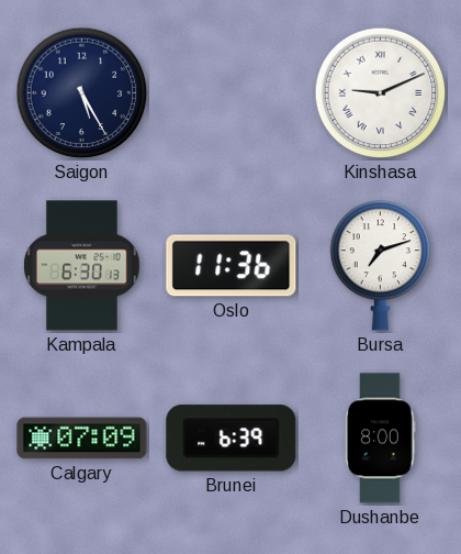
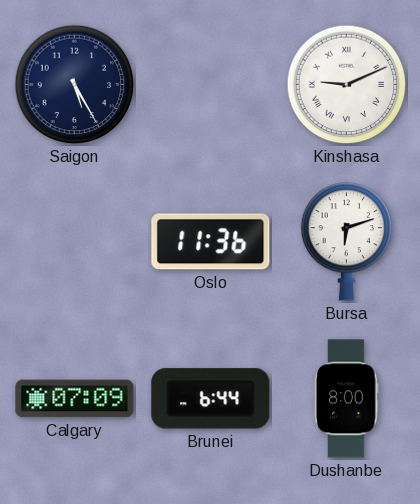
Kampala: 6:30 -> none
Bursa: 7:12 -> 6:12
Brunei: 6:39 -> 6:44
